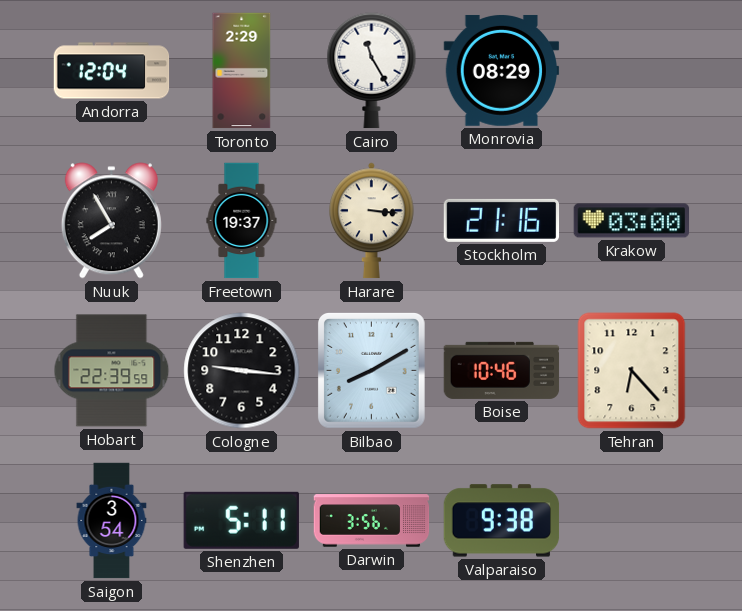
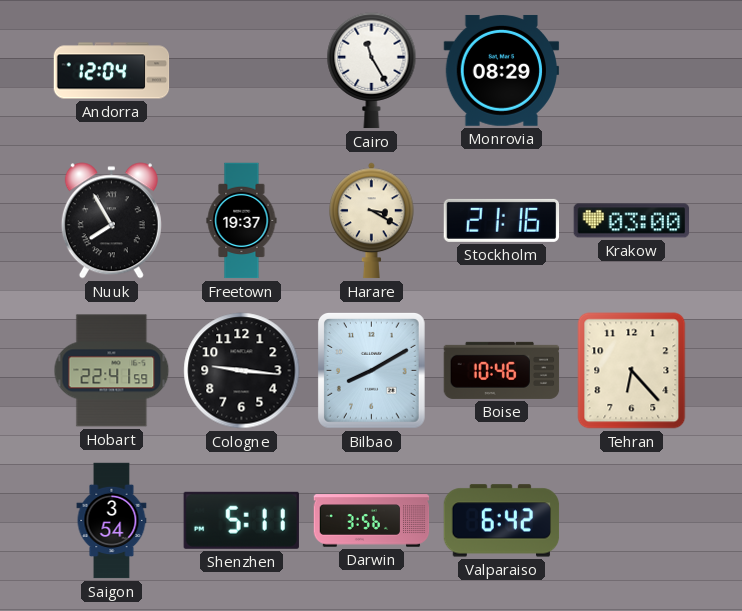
Toronto: 2:29 -> none
Harare: 3:16 -> 3:20
Hobart: 22:39 -> 22:41
Valparaiso: 9:38 -> 6:42
